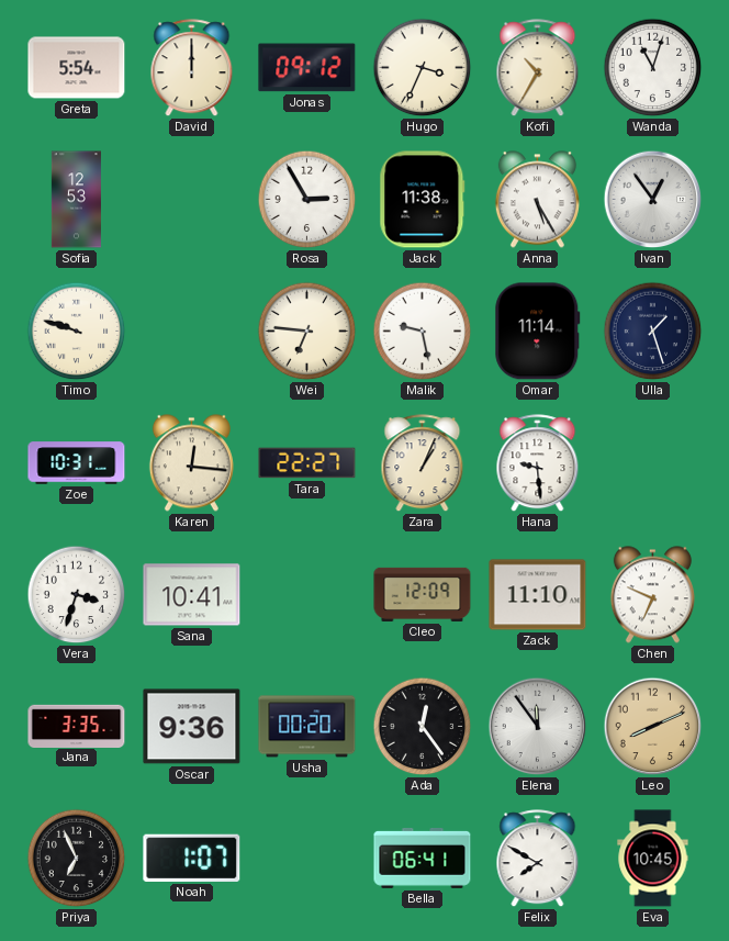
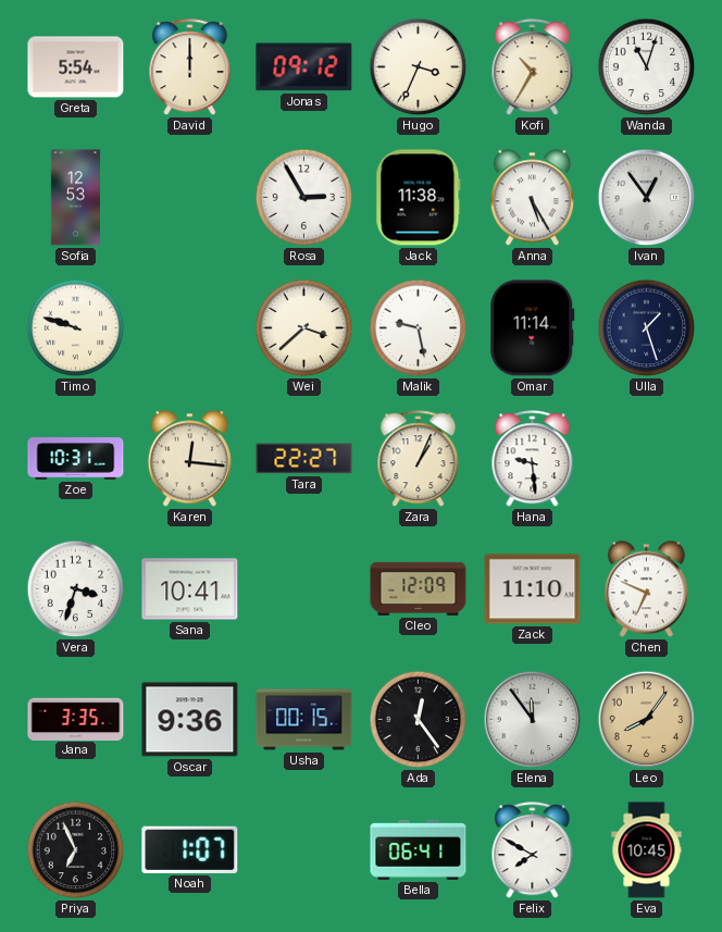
Wei: 6:46 -> 3:38
Usha: 00:20 -> 00:15
Leo: 8:11 -> 8:06
